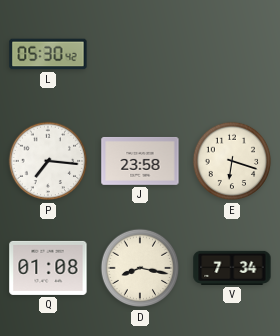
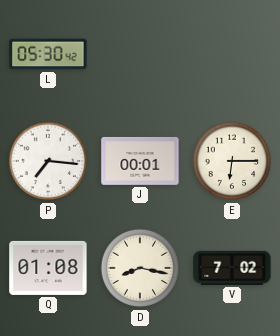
J: 23:58 -> 00:01
E: 6:18 -> 6:15
V: 7:34 -> 7:02
